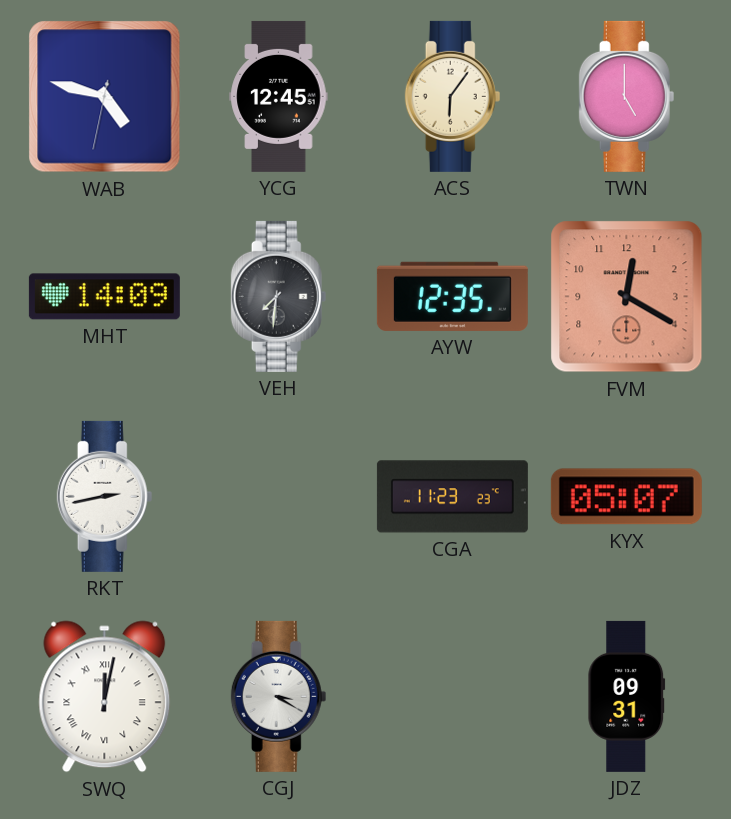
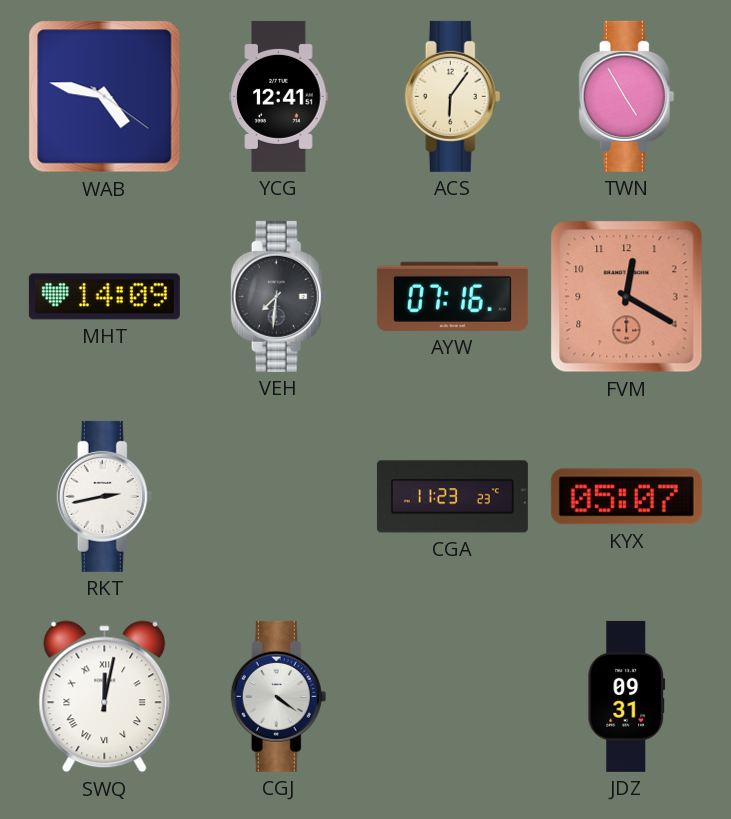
WAB: 4:47:32 -> 4:47:21
YCG: 12:45 -> 12:41
TWN: 5:00 -> 4:55
AYW: 12:35 -> 07:16
CGJ: 3:20 -> 4:21
